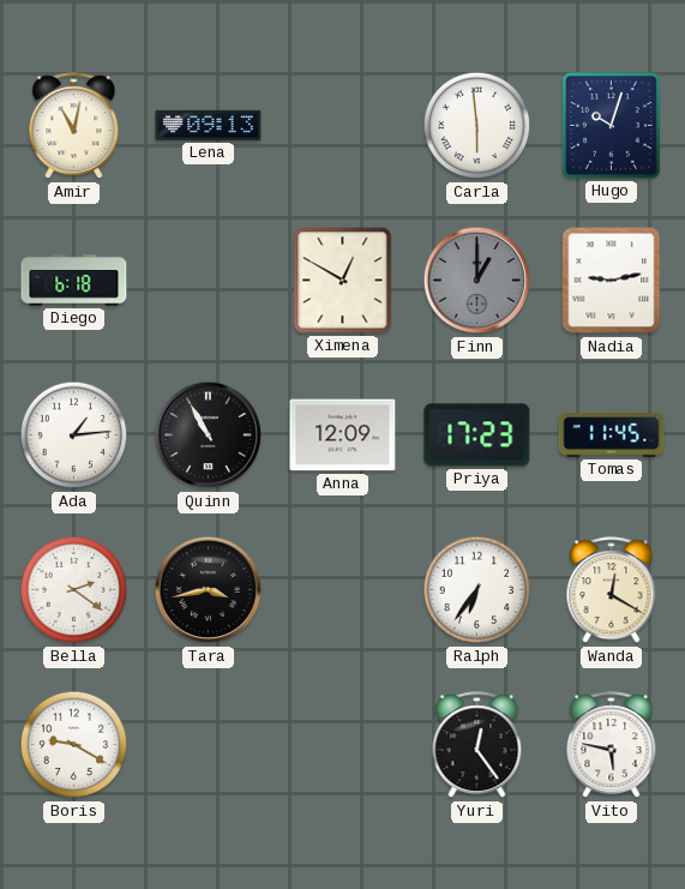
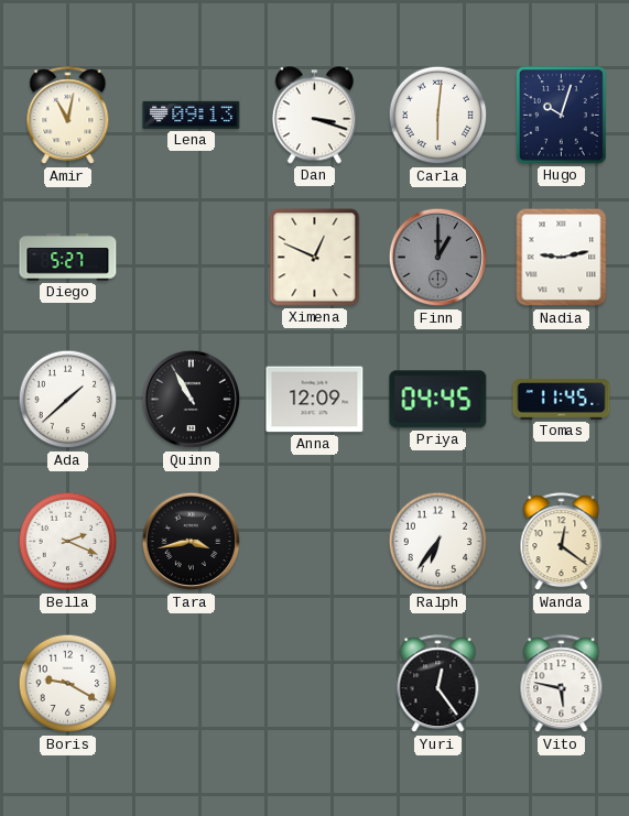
Dan: none -> 3:18
Carla: 5:59 -> 6:01
Diego: 6:18 -> 5:27
Ximena: 12:50 -> 12:49
Ada: 1:14 -> 1:38
Priya: 17:23 -> 04:45
Bella: 2:21 -> 2:19
Wanda: 12:20 -> 12:21
